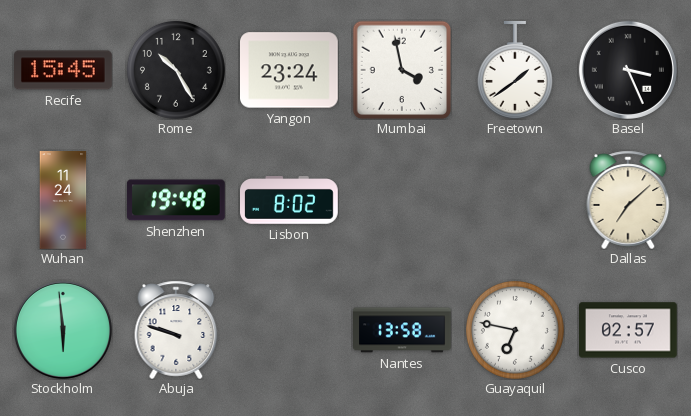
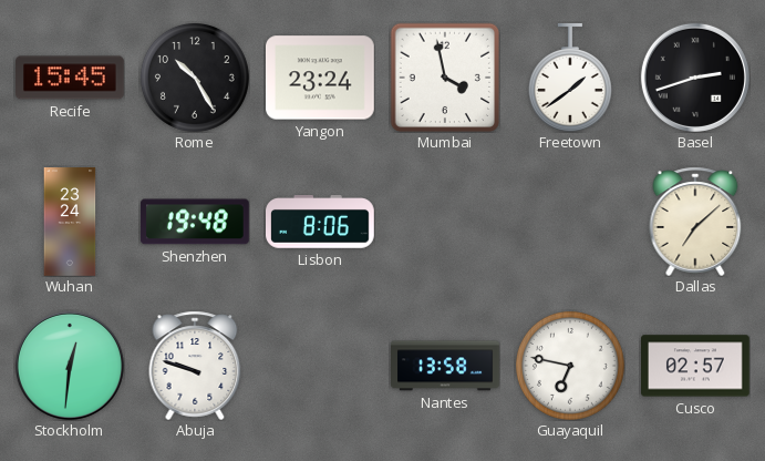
Basel: 3:26 -> 2:42
Wuhan: 11:24 -> 23:24
Lisbon: 8:02 -> 8:06
Stockholm: 5:59 -> 12:31
